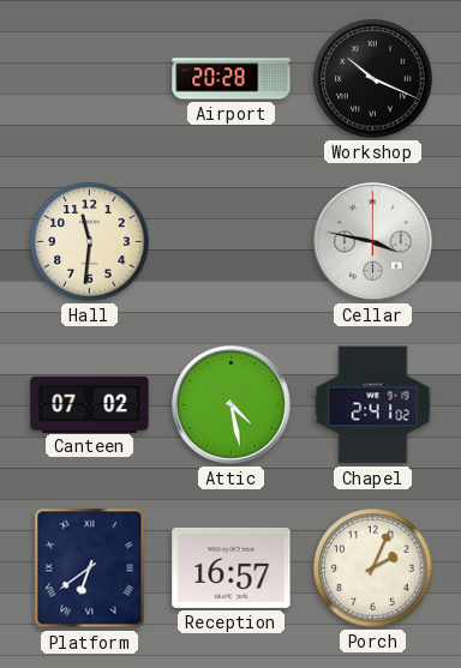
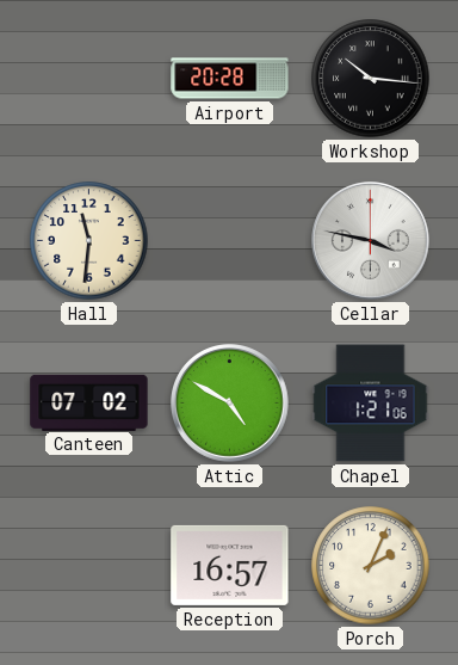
Workshop: 10:19 -> 10:16
Attic: 4:28 -> 4:50
Chapel: 2:41 -> 1:21
Platform: 6:39 -> none
